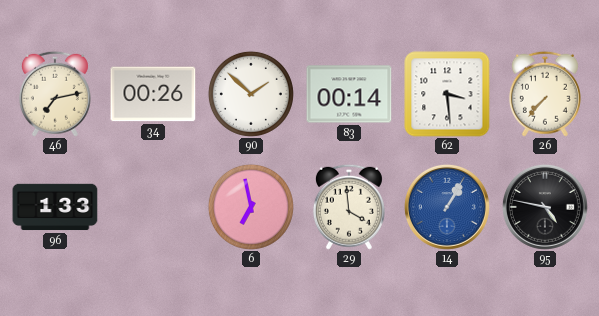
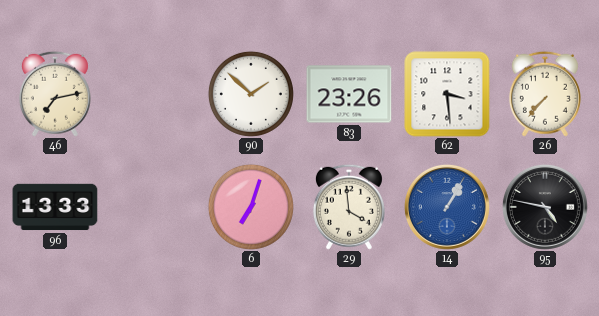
34: 00:26 -> none
83: 00:14 -> 23:26
96: 1:33 -> 13:33
6: 6:58 -> 7:03
